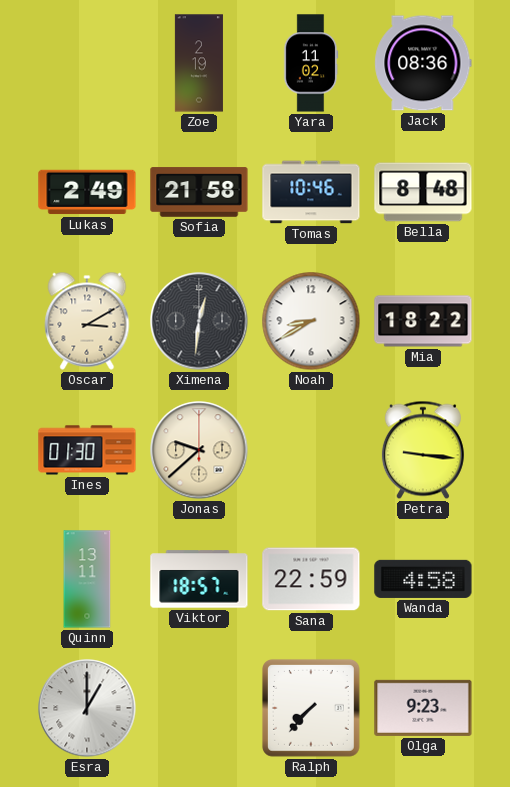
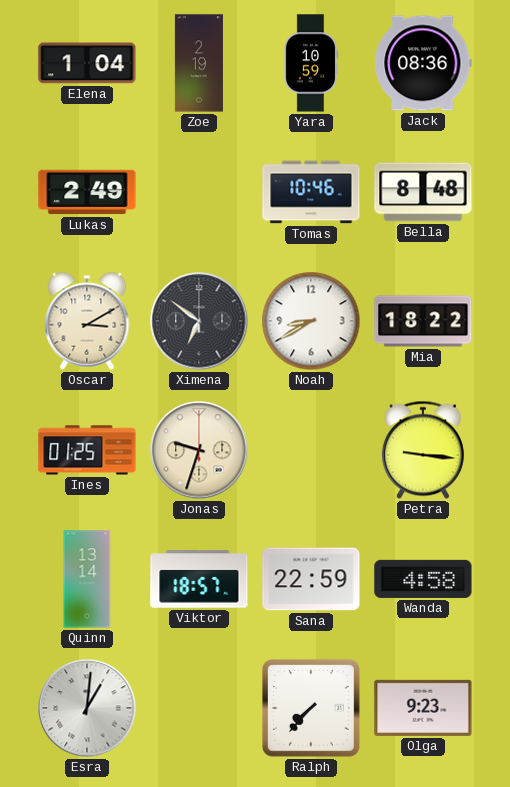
Elena: none -> 1:04
Yara: 11:02 -> 10:59
Sofia: 21:58 -> none
Ximena: 12:31 -> 6:51
Ines: 01:30 -> 01:25
Jonas: 9:38 -> 9:33
Quinn: 13:11 -> 13:14
Esra: 1:00 -> 1:01
